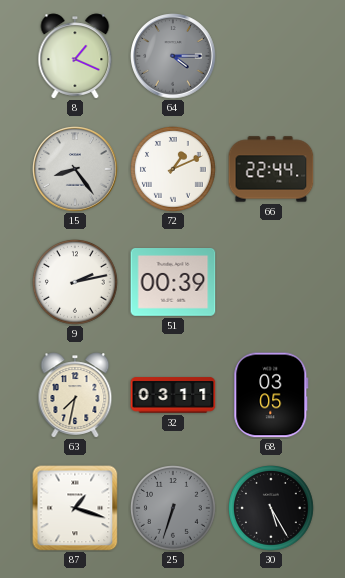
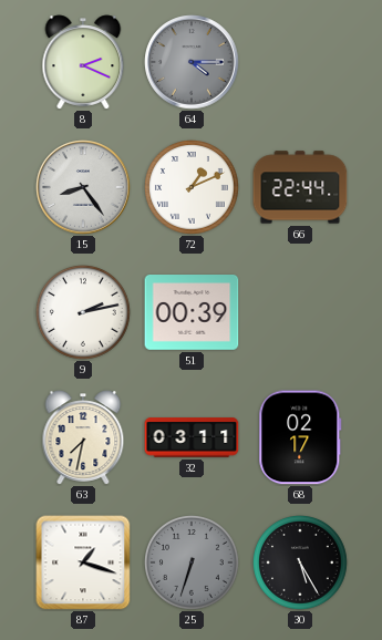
8: 1:19 -> 2:19
68: 03:05 -> 02:17
